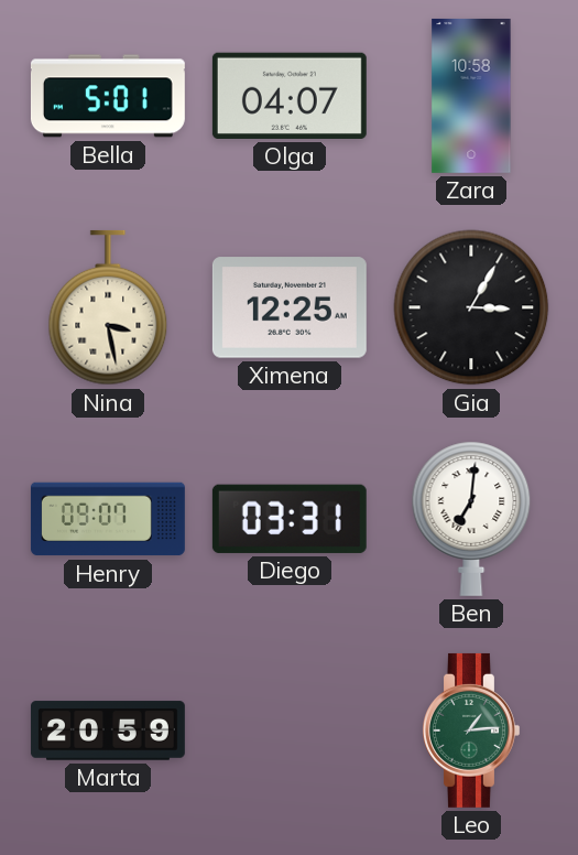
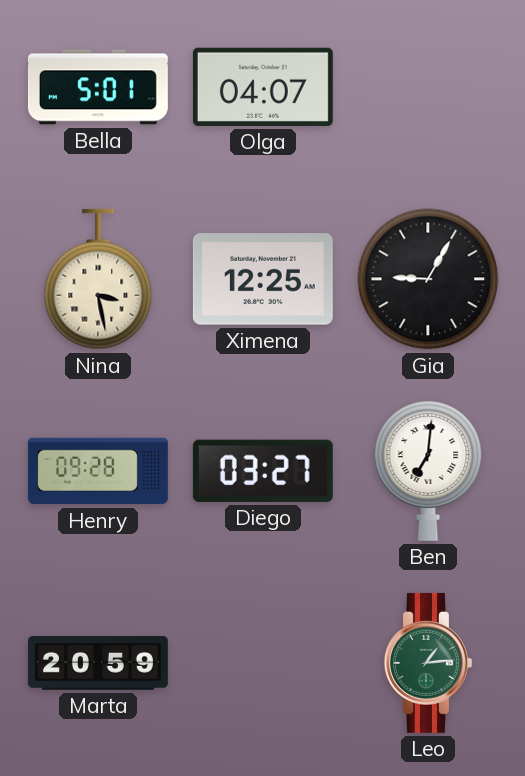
Zara: 10:58 -> none
Gia: 3:05 -> 9:05
Henry: 09:07 -> 09:28
Diego: 03:31 -> 03:27
